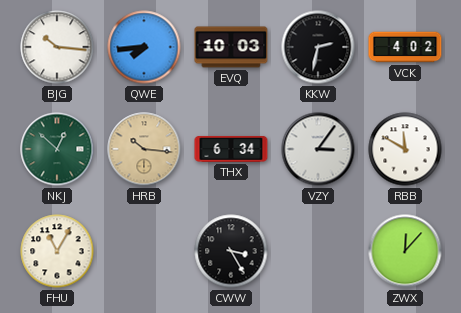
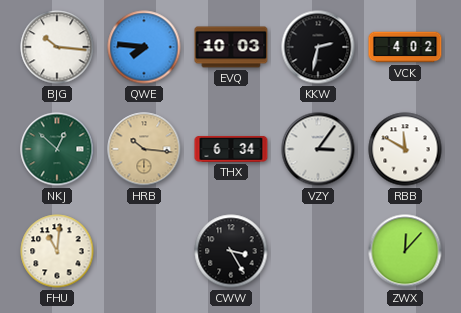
QWE: 7:44 -> 7:46
FHU: 11:05 -> 11:01
